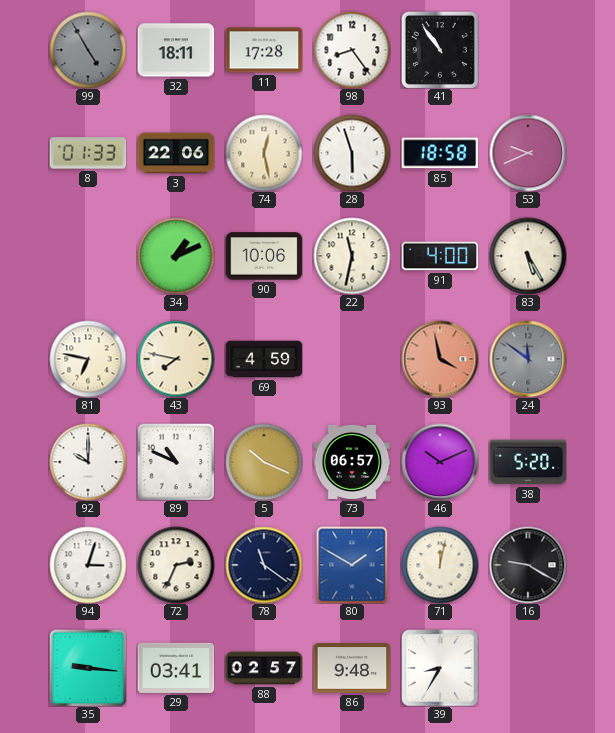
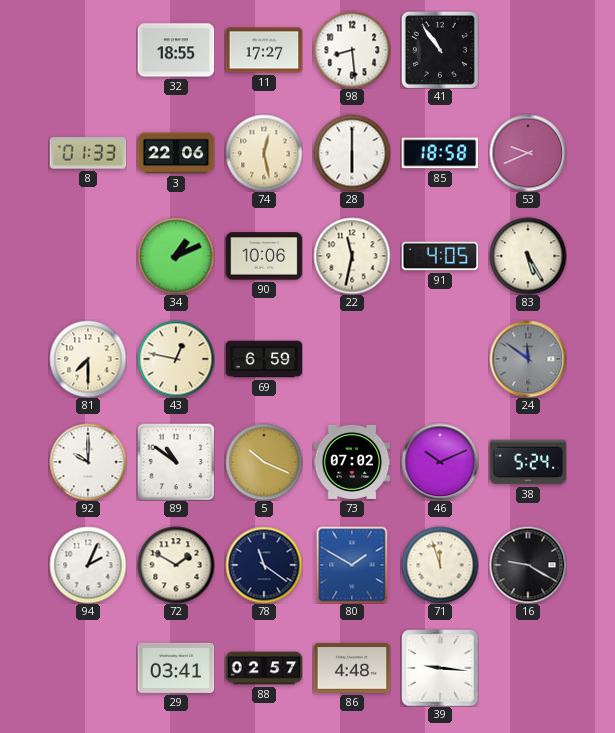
99: 4:55 -> none
32: 18:11 -> 18:55
11: 17:28 -> 17:27
98: 8:24 -> 8:29
28: 5:57 -> 6:00
91: 4:00 -> 4:05
81: 6:47 -> 7:30
43: 7:47 -> 12:47
69: 4:59 -> 6:59
93: 3:58 -> none
89: 10:49 -> 10:51
73: 06:57 -> 07:02
38: 5:20 -> 5:24
94: 3:03 -> 2:04
72: 2:34 -> 1:50
71: 12:02 -> 11:57
35: 9:16 -> none
86: 9:48 -> 4:48
39: 8:35 -> 9:16
